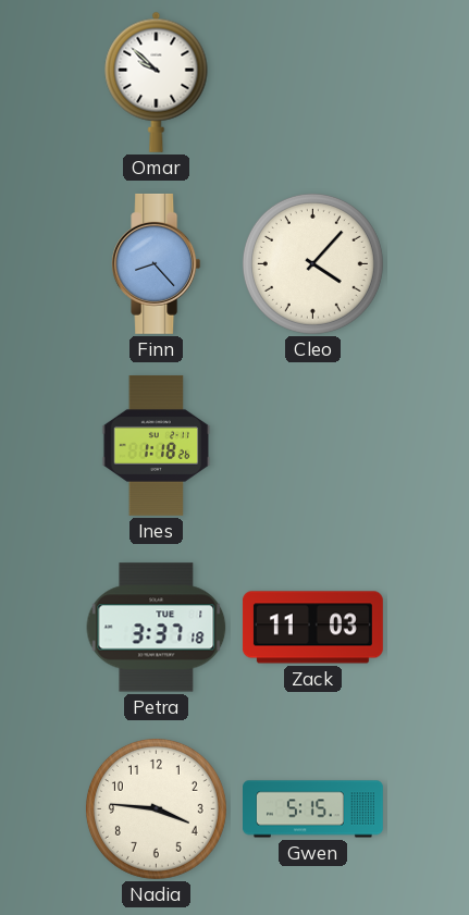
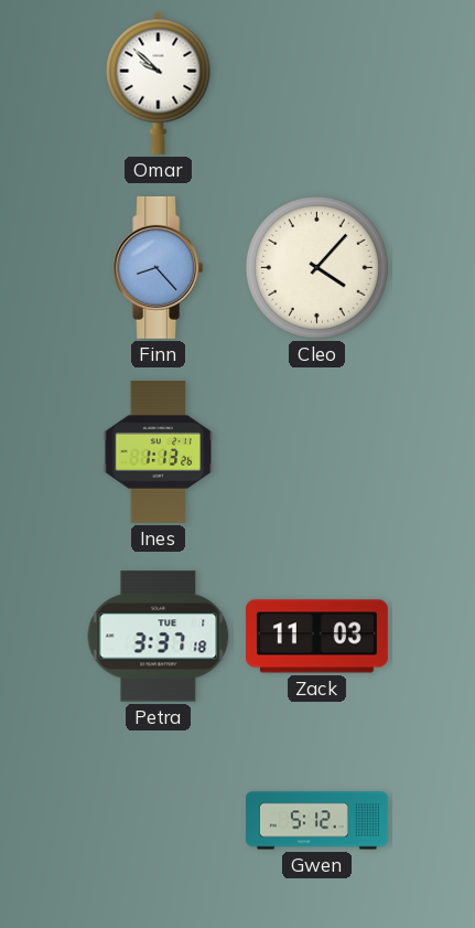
Ines: 1:18 -> 1:13
Nadia: 3:46 -> none
Gwen: 5:15 -> 5:12
